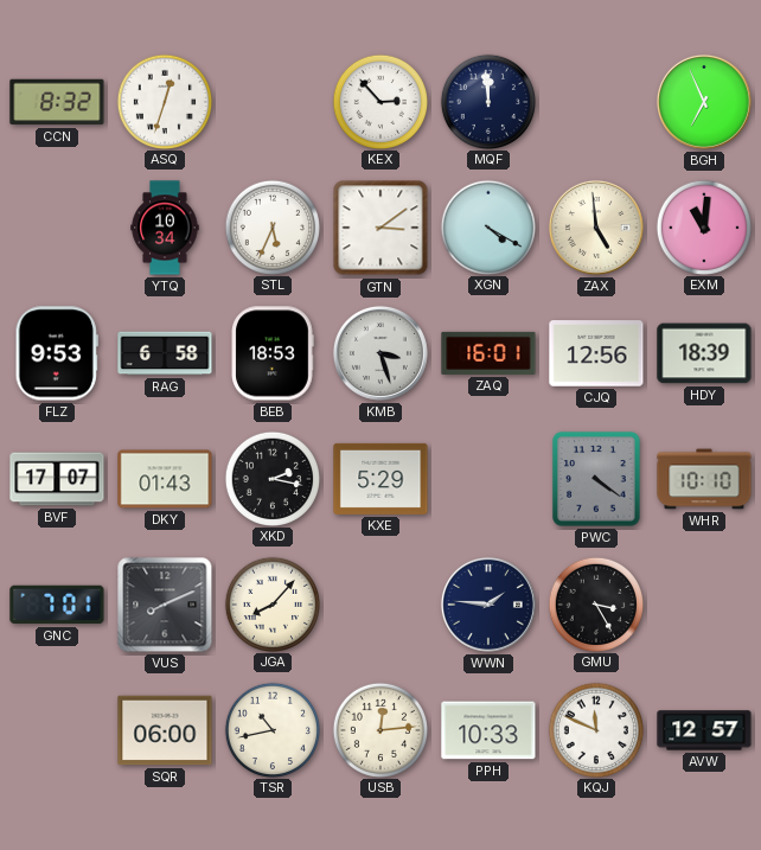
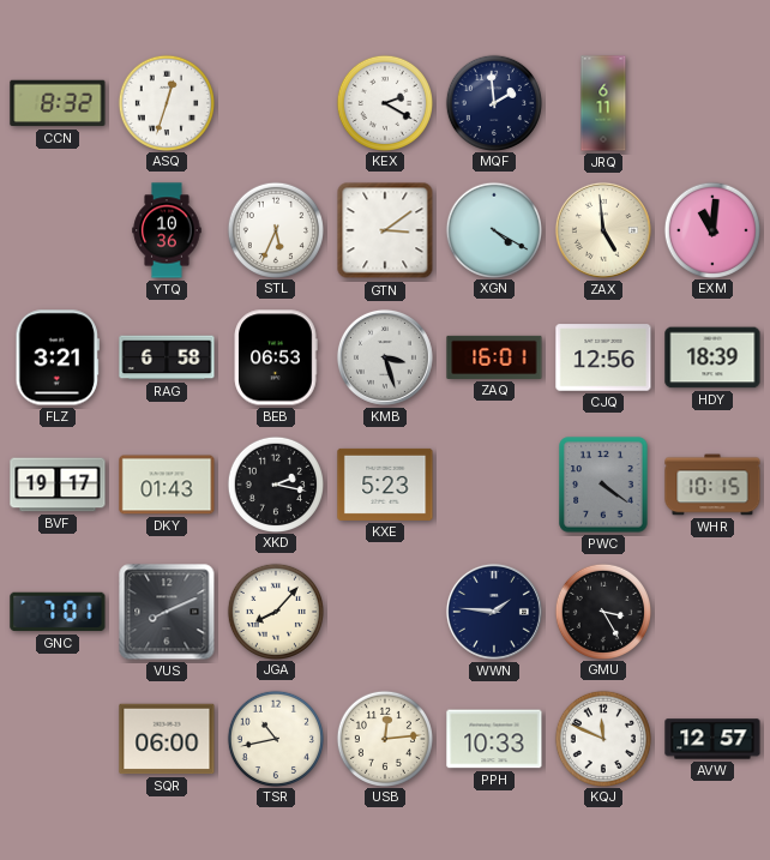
KEX: 2:53 -> 2:20
MQF: 11:59 -> 1:59
JRQ: none -> 6:11
BGH: 6:56 -> none
YTQ: 10:34 -> 10:36
FLZ: 9:53 -> 3:21
BEB: 18:53 -> 06:53
BVF: 17:07 -> 19:17
KXE: 5:29 -> 5:23
WHR: 10:10 -> 10:15
